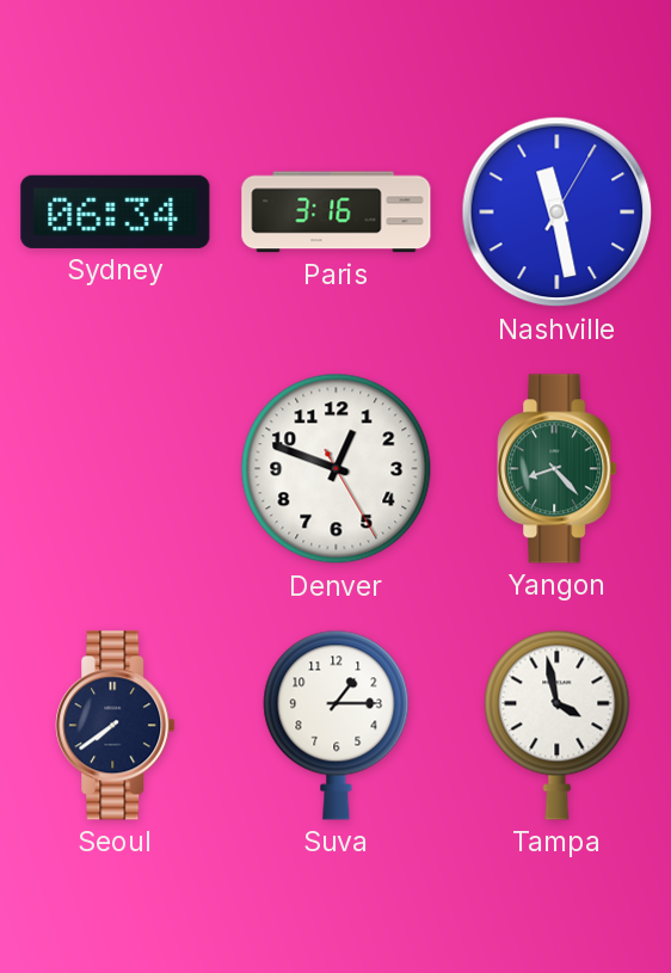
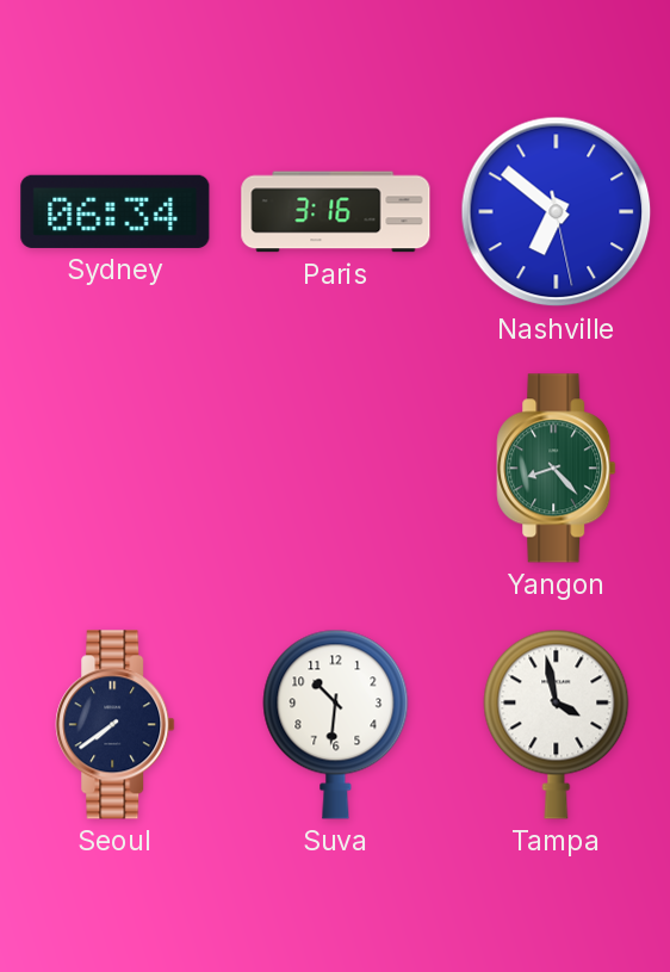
Nashville: 11:28 -> 6:51
Denver: 12:48 -> none
Suva: 1:15 -> 10:31
